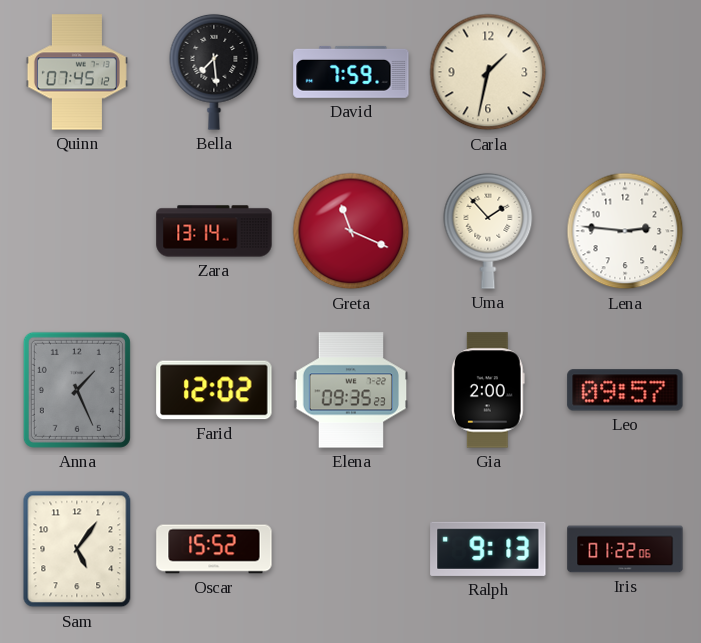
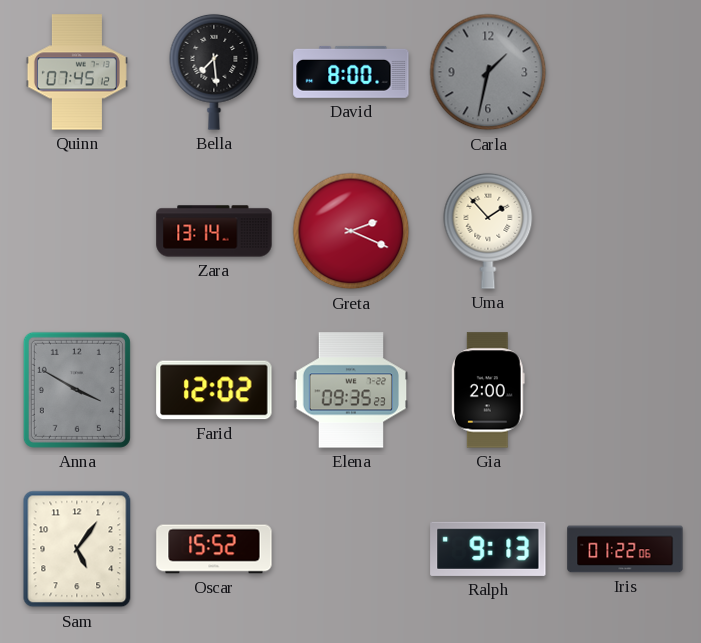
David: 7:59 -> 8:00
Carla dial: cream -> grey
Greta: 11:19 -> 2:19
Lena: 2:46 -> none
Anna: 1:26 -> 3:50
Leo: 09:57 -> none
